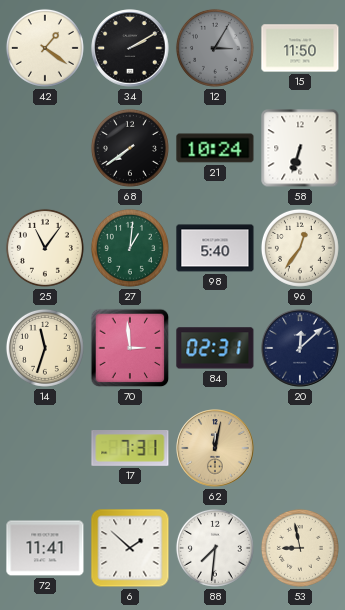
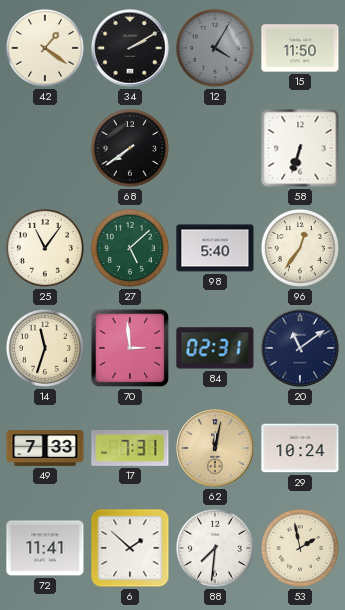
12: 3:05 -> 4:05
21: 10:24 -> none
27: 1:01 -> 5:08
20: 12:08 -> 11:09
49: none -> 7:33
29: none -> 10:24
53: 8:58 -> 1:58
